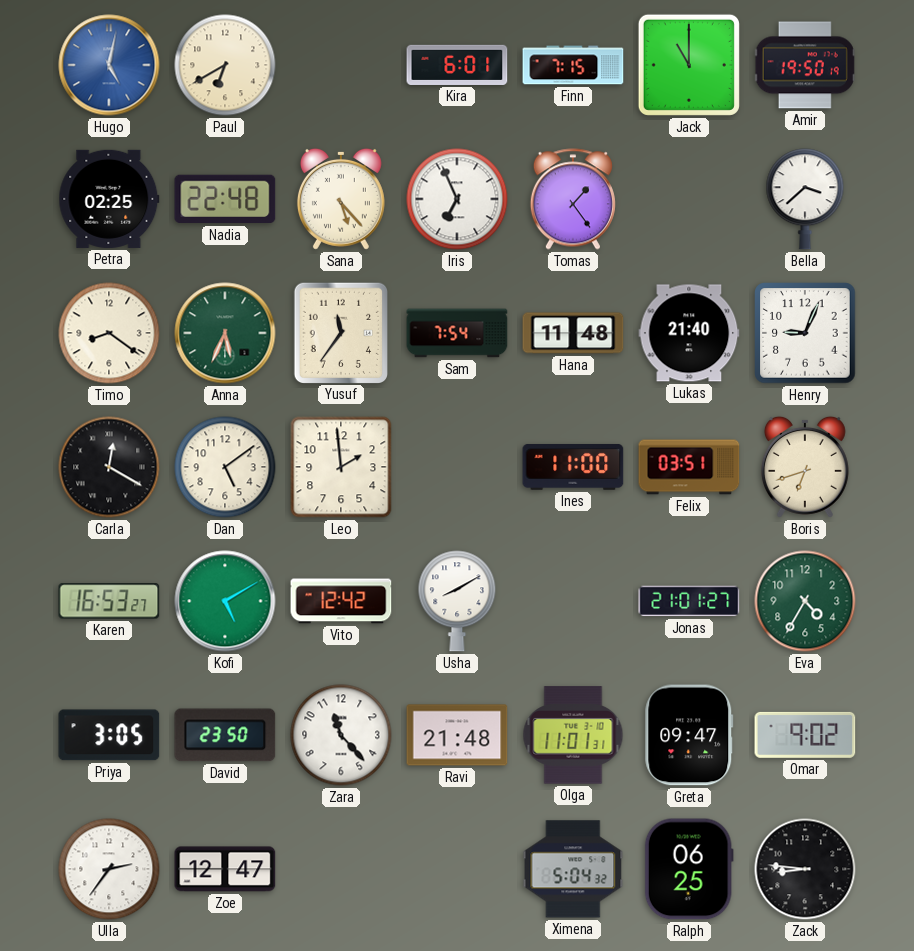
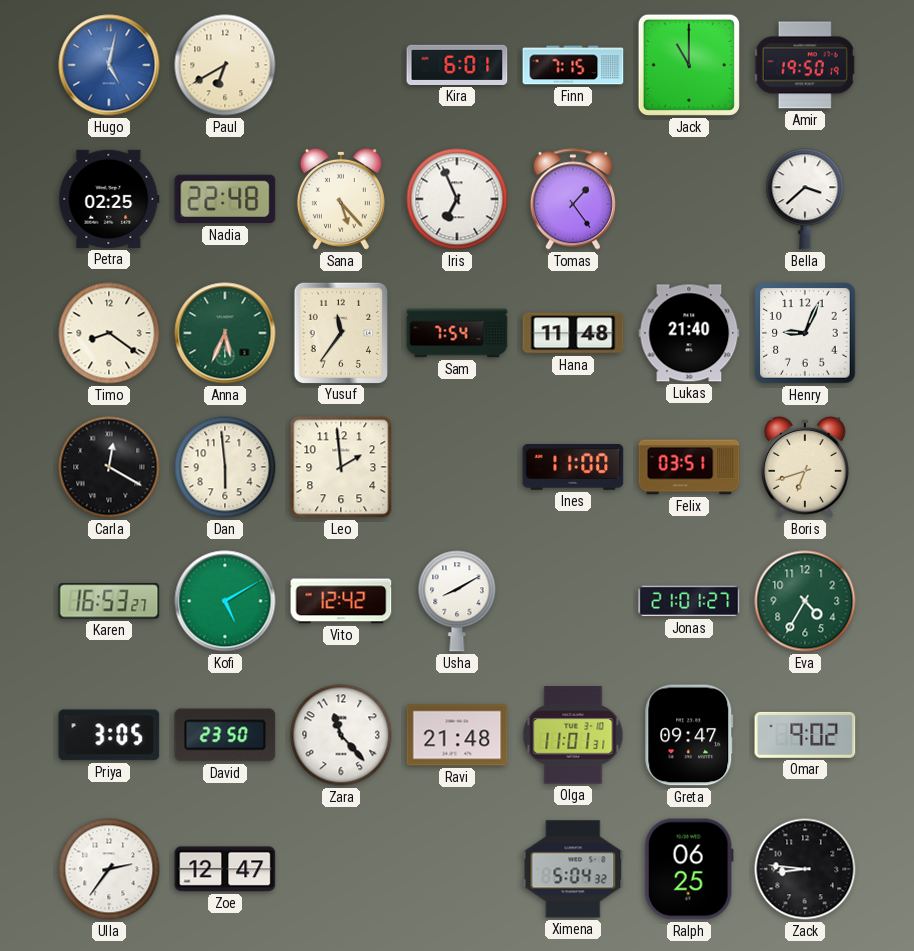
Dan: 5:09 -> 5:59
